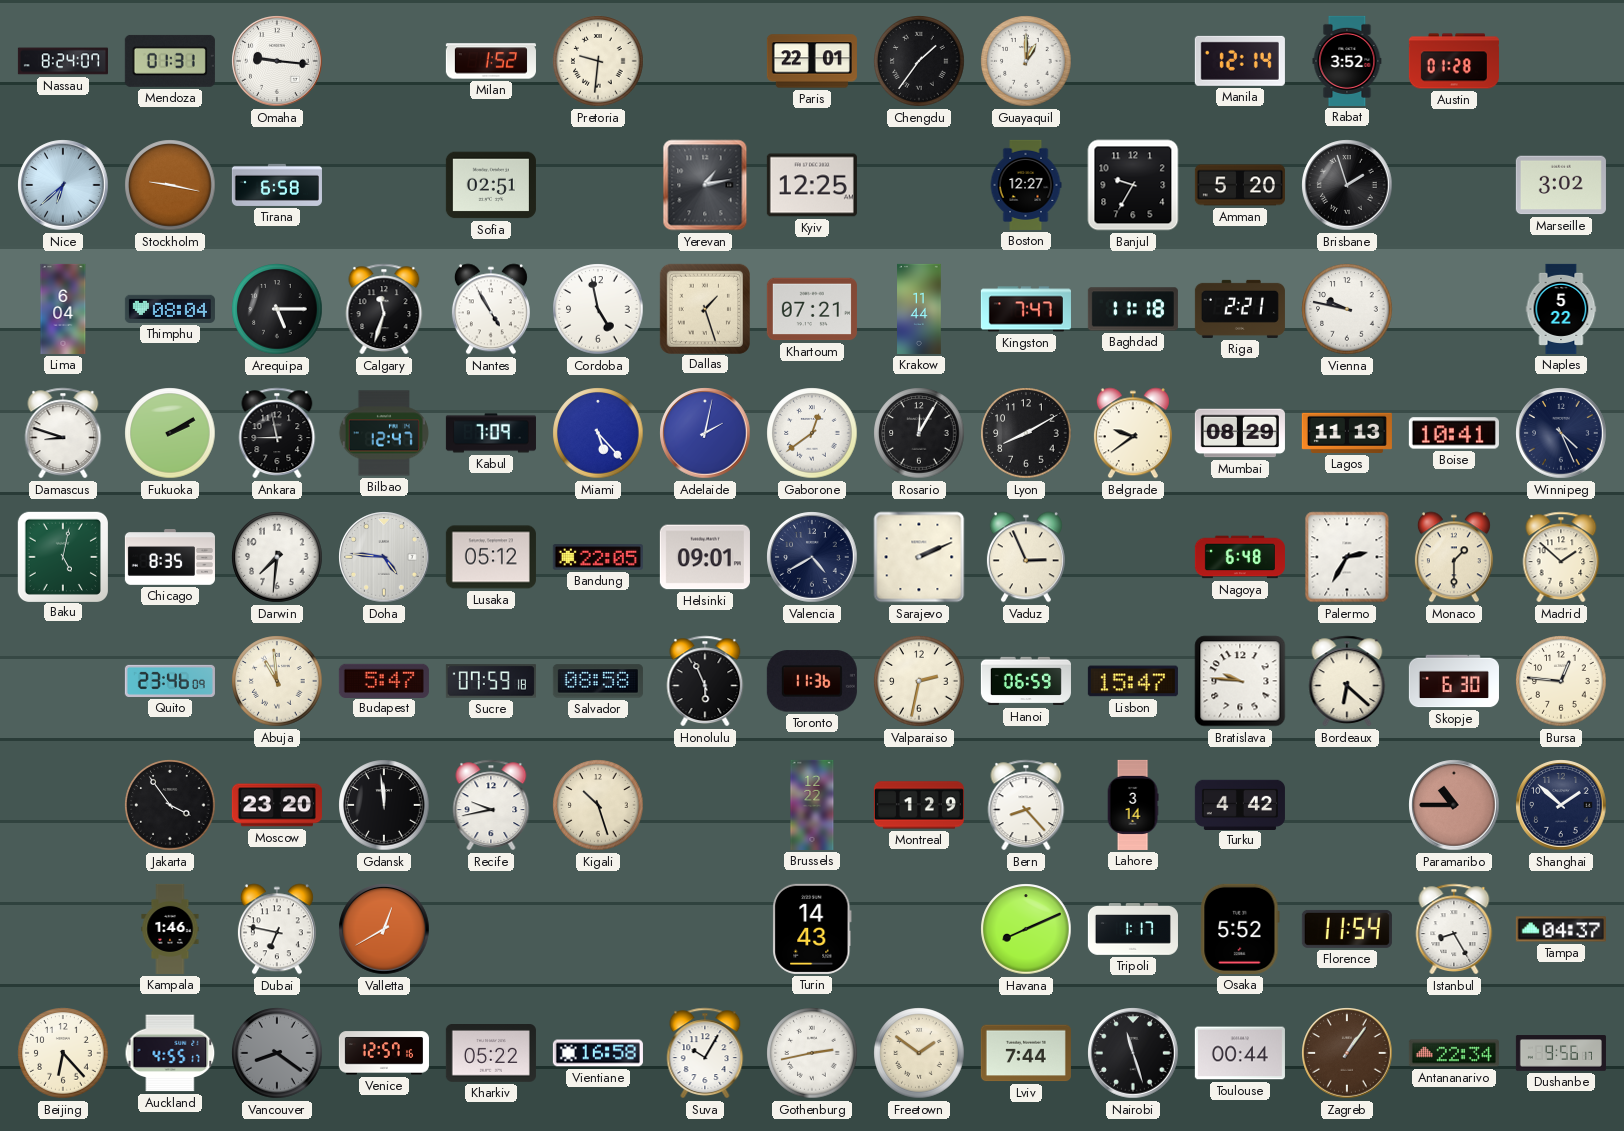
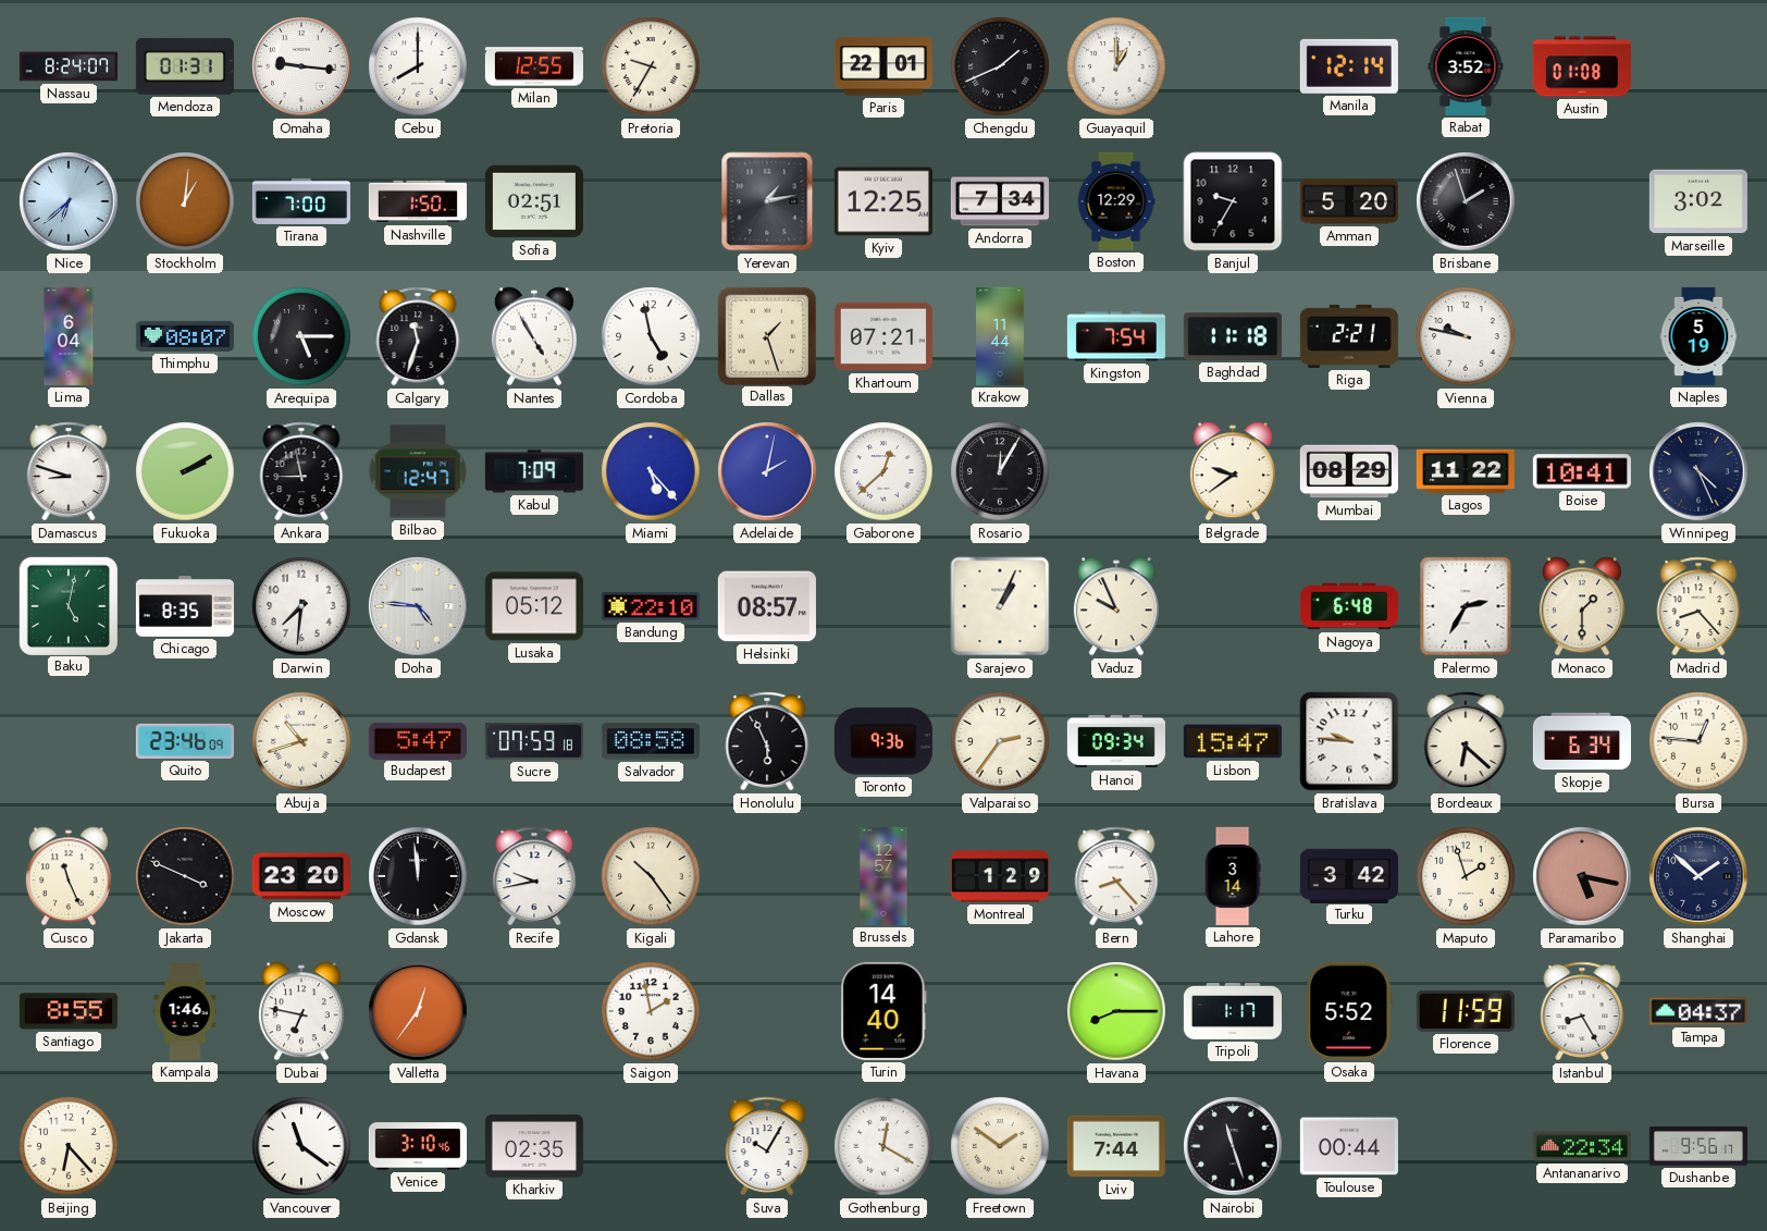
Cebu: none -> 8:00
Milan: 1:52 -> 12:55
Pretoria: 9:31 -> 9:35
Chengdu: 1:36 -> 1:41
Austin: 01:28 -> 01:08
Stockholm: 9:17 -> 1:01
Tirana: 6:58 -> 7:00
Nashville: none -> 1:50
Andorra: none -> 7:34
Boston: 12:27 -> 12:29
Thimphu: 08:04 -> 08:07
Kingston: 7:47 -> 7:54
Naples: 5:22 -> 5:19
Gaborone: 12:39 -> 12:38
Lyon: 8:10 -> none
Lagos: 11:13 -> 11:22
Bandung: 22:05 -> 22:10
Helsinki: 09:01 -> 08:57
Valencia: 4:40 -> none
Sarajevo: 2:11 -> 1:04
Vaduz: 2:56 -> 9:56
Madrid: 1:52 -> 8:23
Abuja: 10:59 -> 10:42
Toronto: 11:36 -> 9:36
Valparaiso: 2:32 -> 2:36
Hanoi: 06:59 -> 09:34
Skopje: 6:30 -> 6:34
Cusco: none -> 11:26
Jakarta: 3:54 -> 3:49
Kigali: 10:27 -> 10:24
Brussels: 12:22 -> 12:57
Turku: 4:42 -> 3:42
Maputo: none -> 1:57
Paramaribo: 10:45 -> 5:17
Santiago: none -> 8:55
Valletta: 12:40 -> 12:36
Saigon: none -> 1:58
Turin: 14:43 -> 14:40
Havana: 8:11 -> 8:15
Florence: 11:54 -> 11:59
Auckland: 4:55 -> none
Vancouver: 8:21 -> 11:21
Vancouver dial: grey -> white
Venice: 12:57 -> 3:10
Kharkiv: 05:22 -> 02:35
Vientiane: 16:58 -> none
Gothenburg: 2:43 -> 12:20
Zagreb: 1:06 -> none
